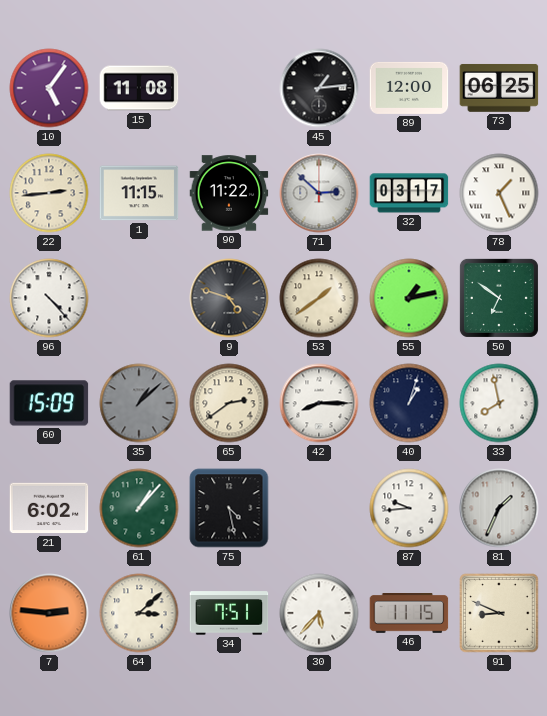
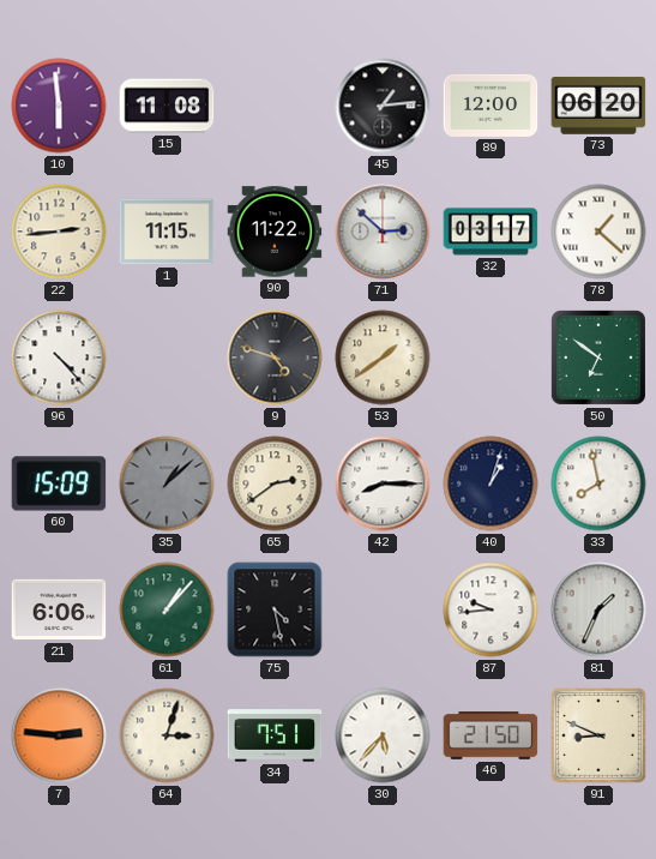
10: 5:06 -> 5:59
73: 06:25 -> 06:20
78: 1:26 -> 1:22
55: 1:13 -> none
21: 6:02 -> 6:06
64: 3:08 -> 3:03
46: 11:15 -> 21:50
